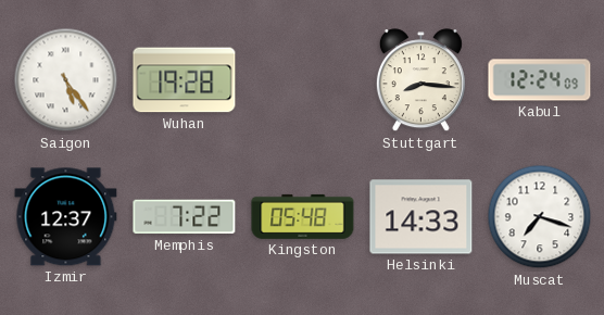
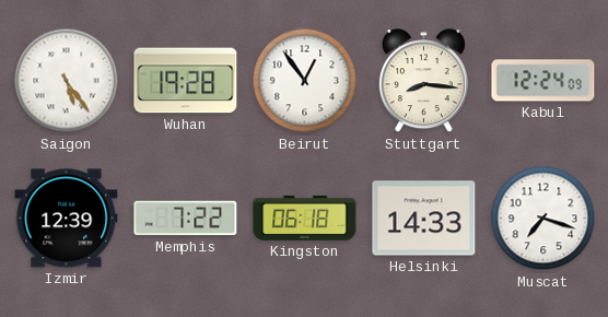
Beirut: none -> 12:54
Izmir: 12:37 -> 12:39
Kingston: 05:48 -> 06:18
